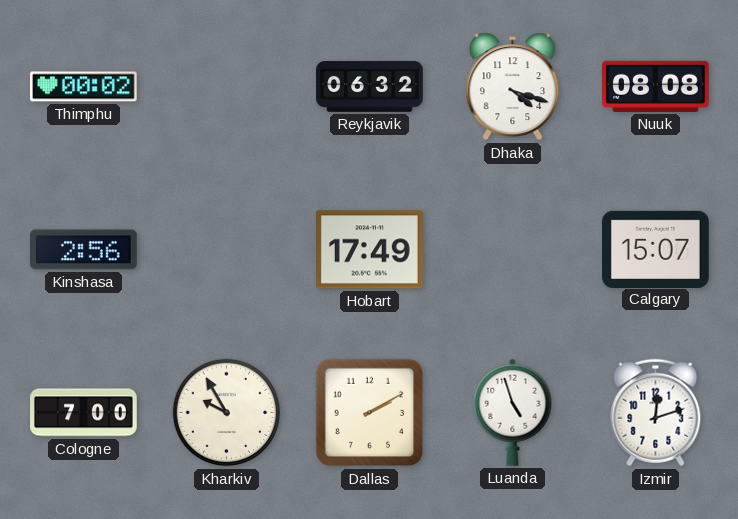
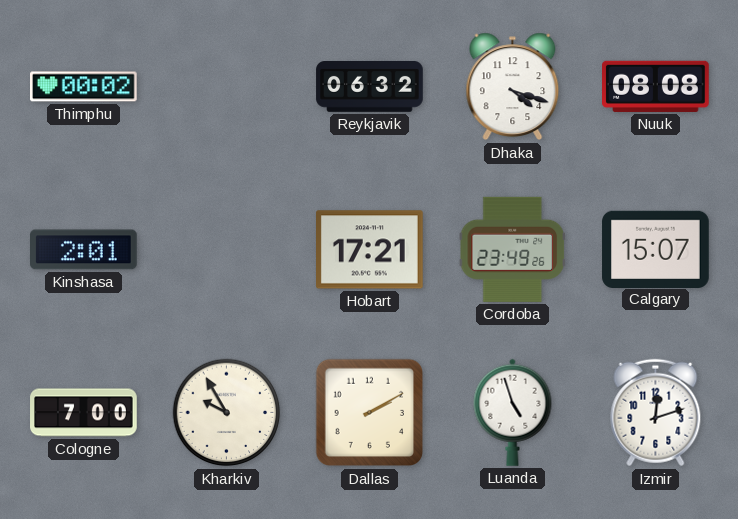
Kinshasa: 2:56 -> 2:01
Hobart: 17:49 -> 17:21
Cordoba: none -> 23:49
